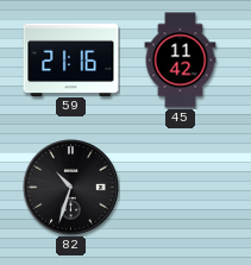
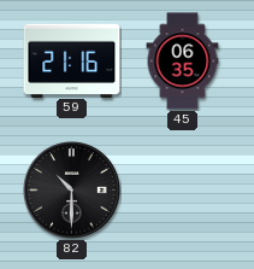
45: 11:42 -> 06:35
82: 10:33 -> 10:30
